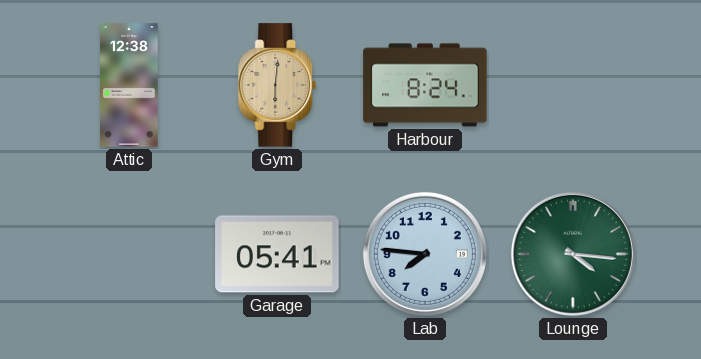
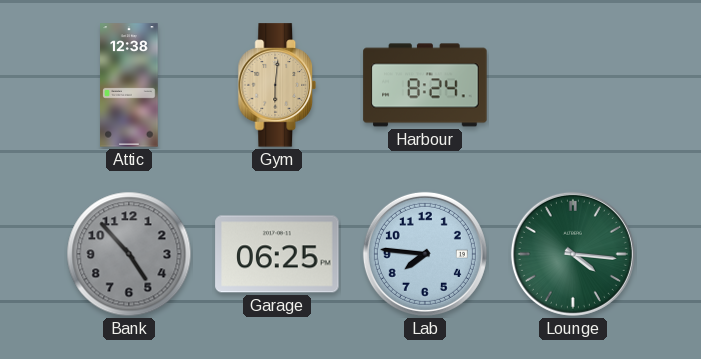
Bank: none -> 4:53
Garage: 05:41 -> 06:25
